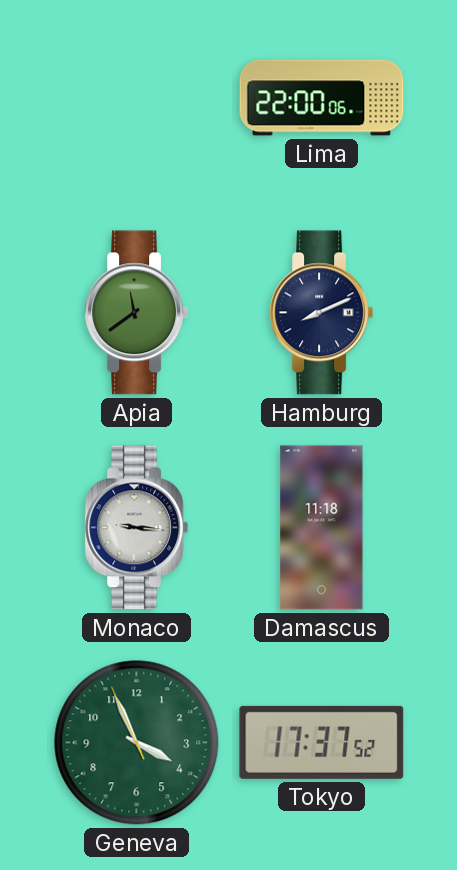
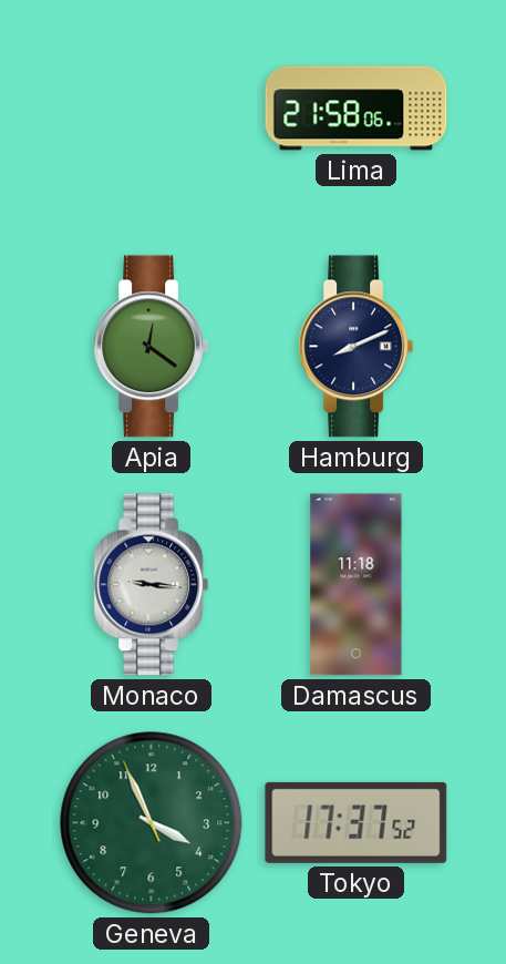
Lima: 22:00 -> 21:58
Apia: 11:39 -> 12:21
